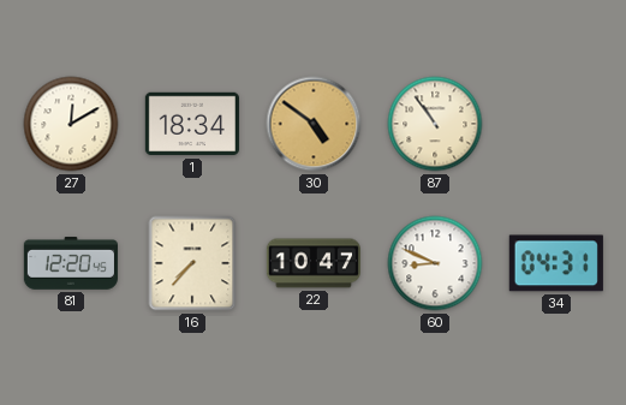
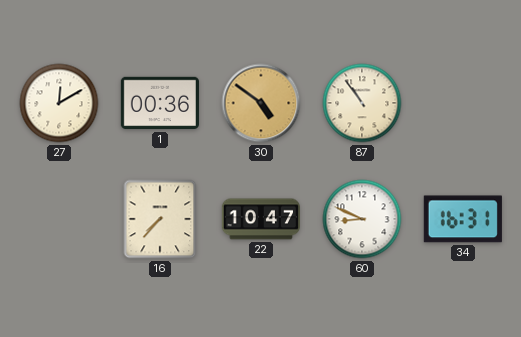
1: 18:34 -> 00:36
81: 12:20 -> none
34: 04:31 -> 16:31
